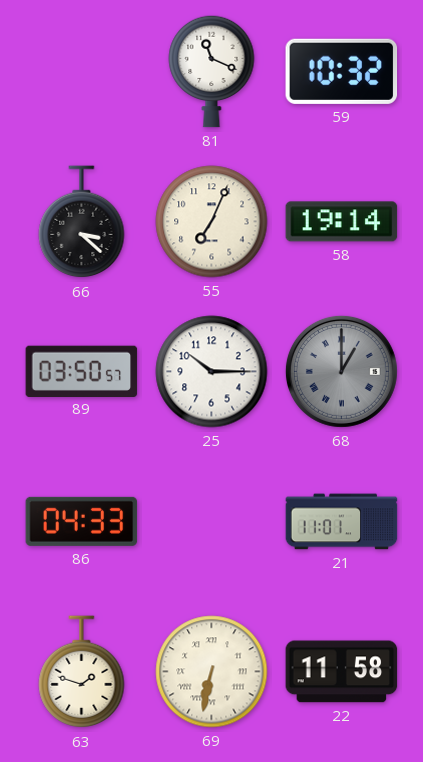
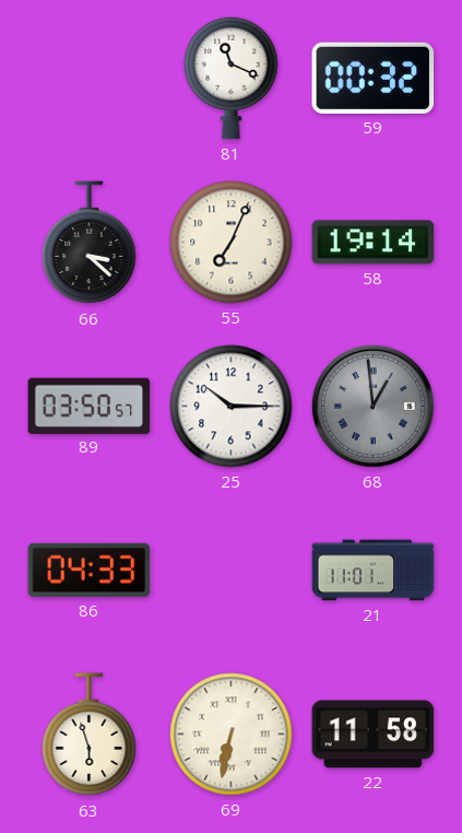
59: 10:32 -> 00:32
68: 1:00 -> 12:59
63: 1:48 -> 5:57
